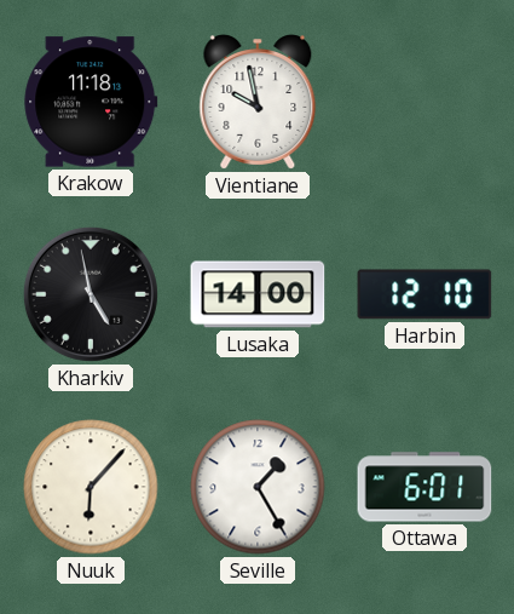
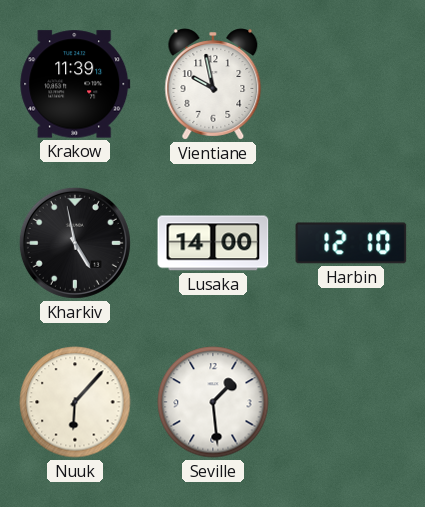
Krakow: 11:18 -> 11:39
Seville: 1:25 -> 1:29
Ottawa: 6:01 -> none
